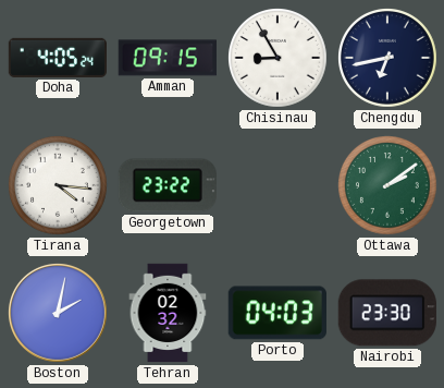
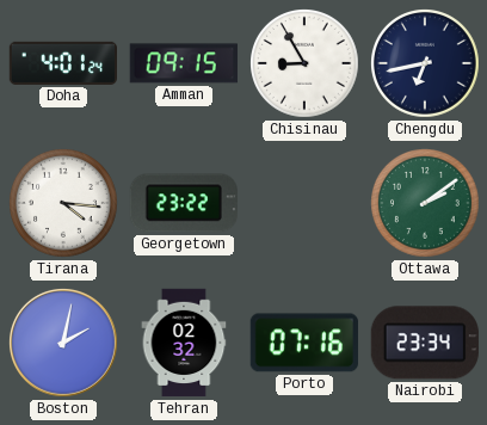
Doha: 4:05 -> 4:01
Porto: 04:03 -> 07:16
Nairobi: 23:30 -> 23:34
